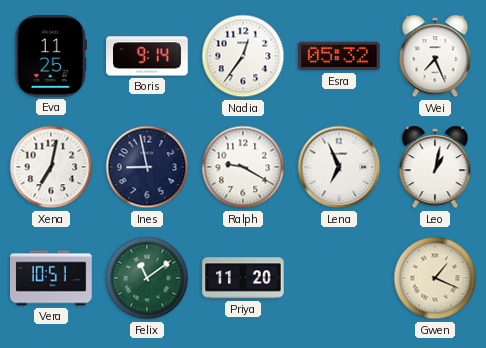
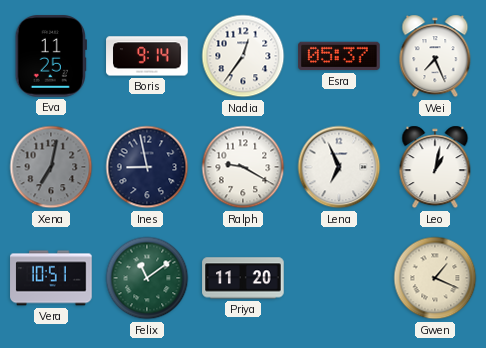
Esra: 05:32 -> 05:37
Xena dial: white -> grey
